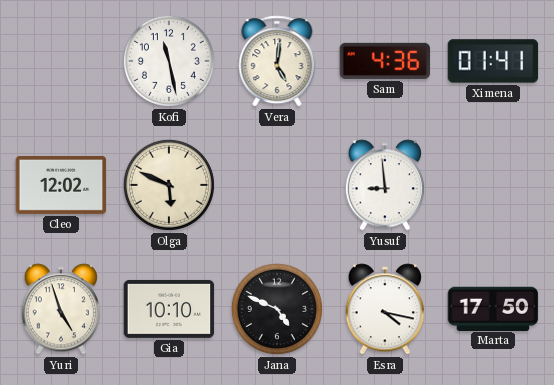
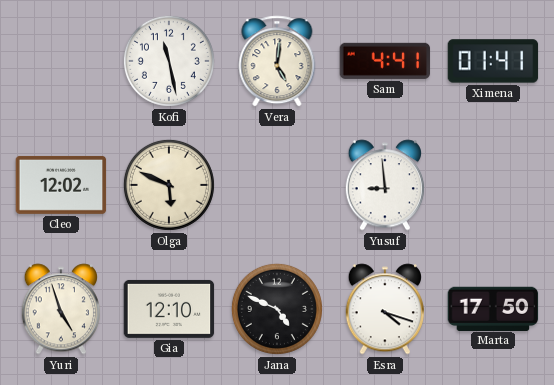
Sam: 4:36 -> 4:41
Gia: 10:10 -> 12:10
Esra: 4:17 -> 4:18
